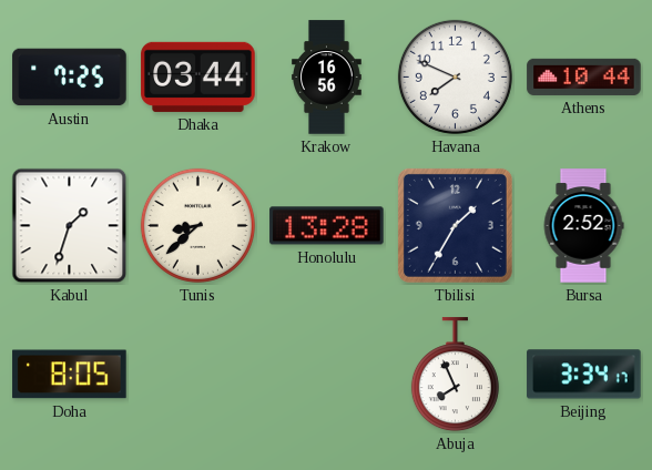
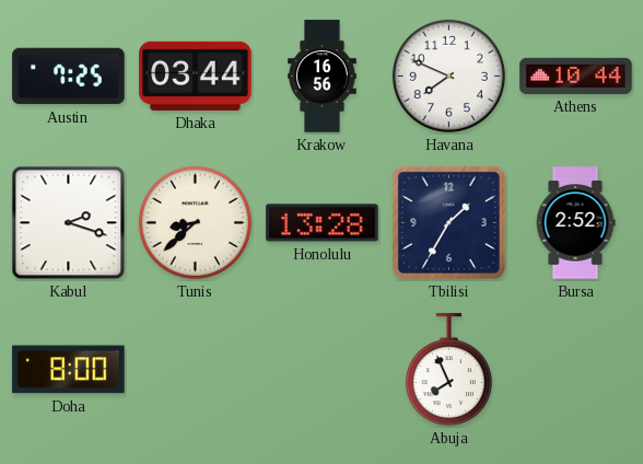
Kabul: 1:33 -> 2:18
Doha: 8:05 -> 8:00
Beijing: 3:34 -> none
